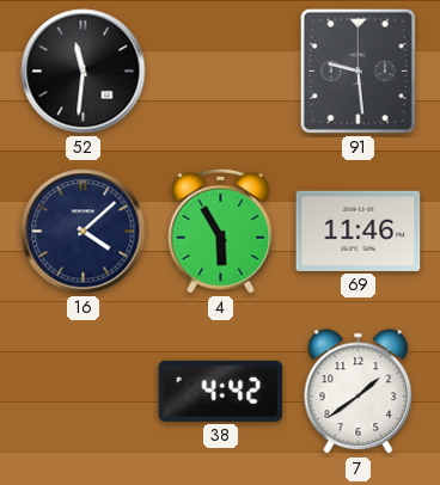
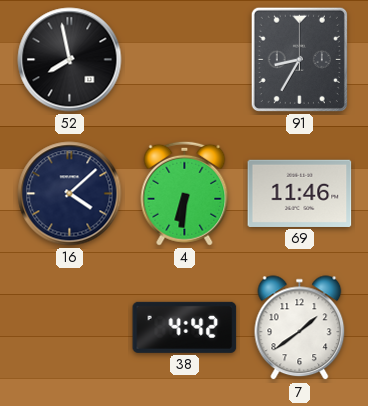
52: 11:31 -> 7:58
91: 9:29 -> 8:35
4: 5:55 -> 6:31
